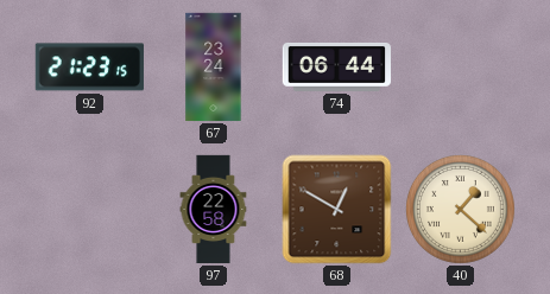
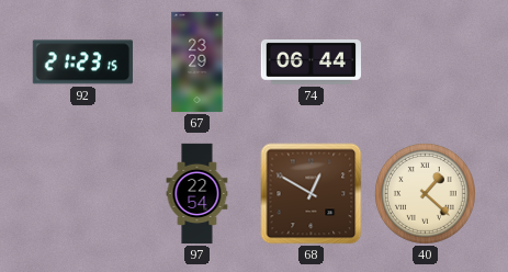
67: 23:24 -> 23:29
97: 22:58 -> 22:54
